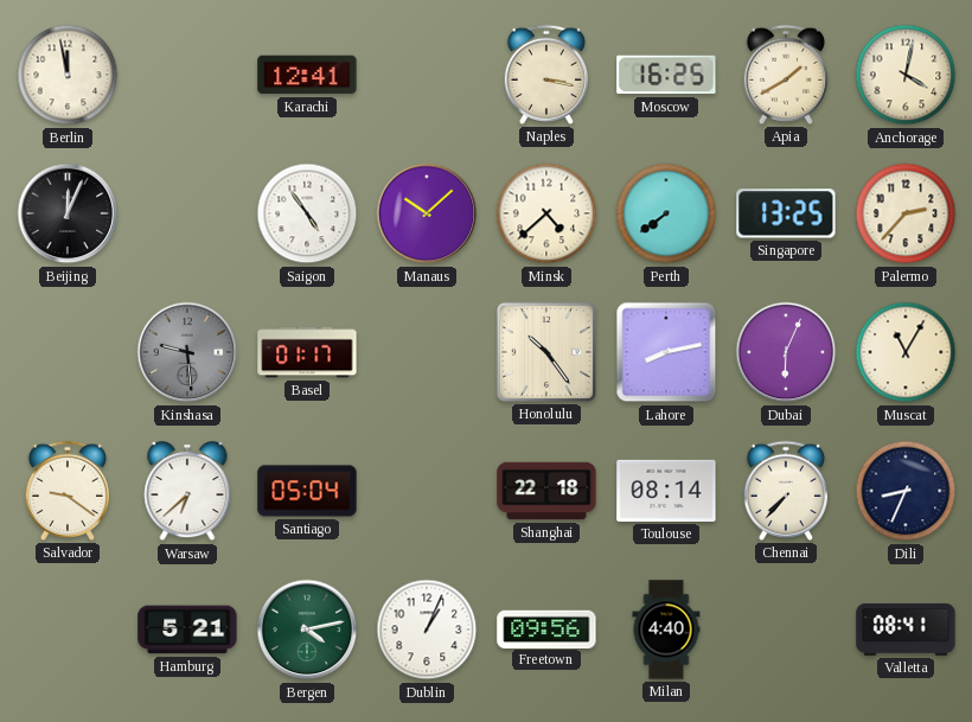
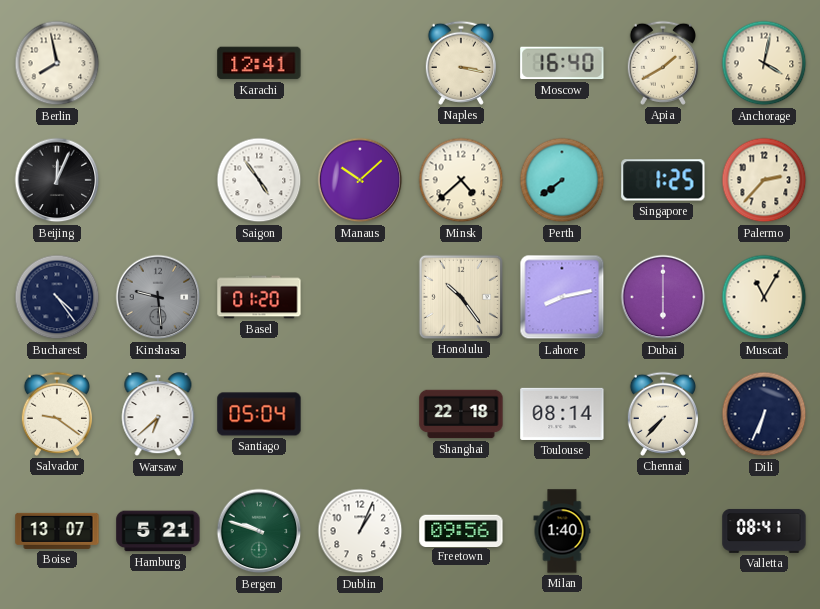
Berlin: 11:58 -> 7:58
Moscow: 16:25 -> 16:40
Singapore: 13:25 -> 1:25
Bucharest: none -> 4:24
Basel: 01:17 -> 01:20
Dubai: 6:04 -> 6:00
Dili: 8:34 -> 6:34
Boise: none -> 13:07
Bergen: 4:13 -> 9:48
Milan: 4:40 -> 1:40
